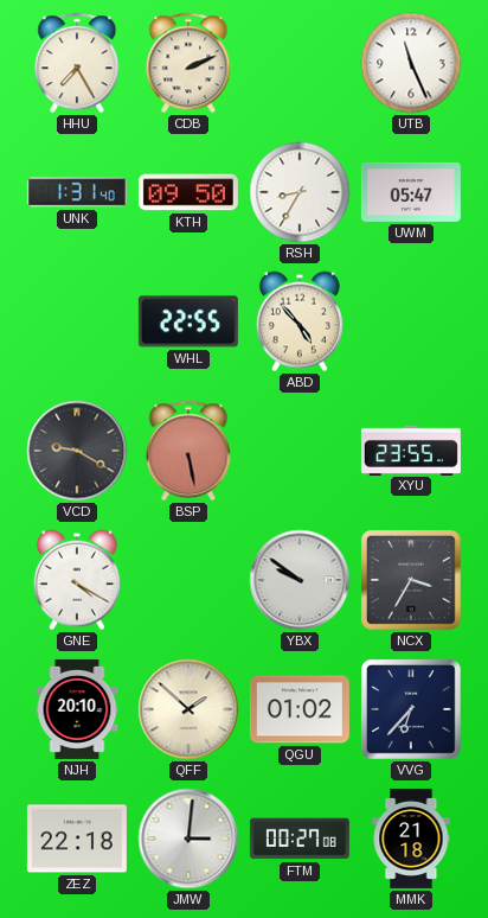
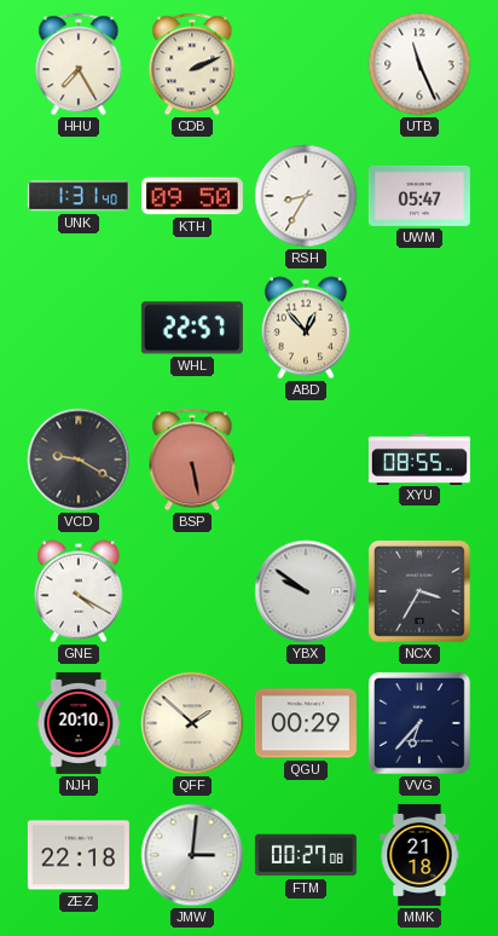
WHL: 22:55 -> 22:57
ABD: 4:53 -> 12:53
XYU: 23:55 -> 08:55
QGU: 01:02 -> 00:29
